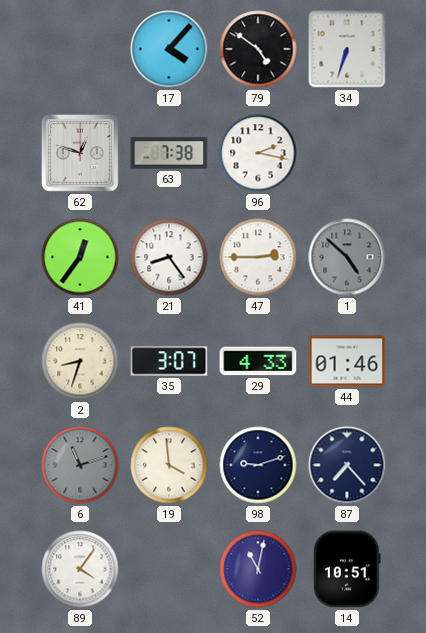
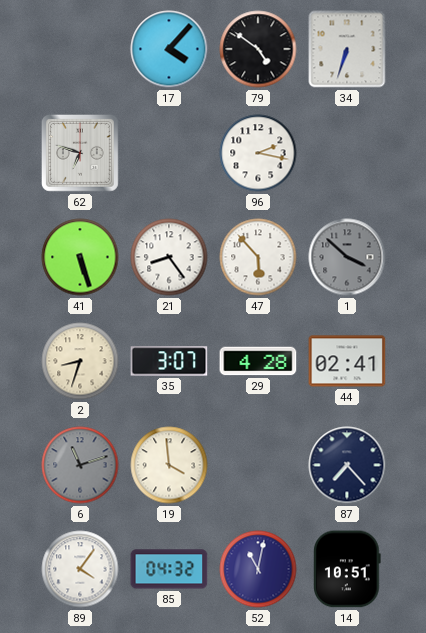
62: 12:48 -> 6:48
63: 7:38 -> none
41: 12:36 -> 5:27
47: 2:45 -> 5:53
1: 4:52 -> 3:52
29: 4:33 -> 4:28
44: 01:46 -> 02:41
98: 9:12 -> none
85: none -> 04:32
